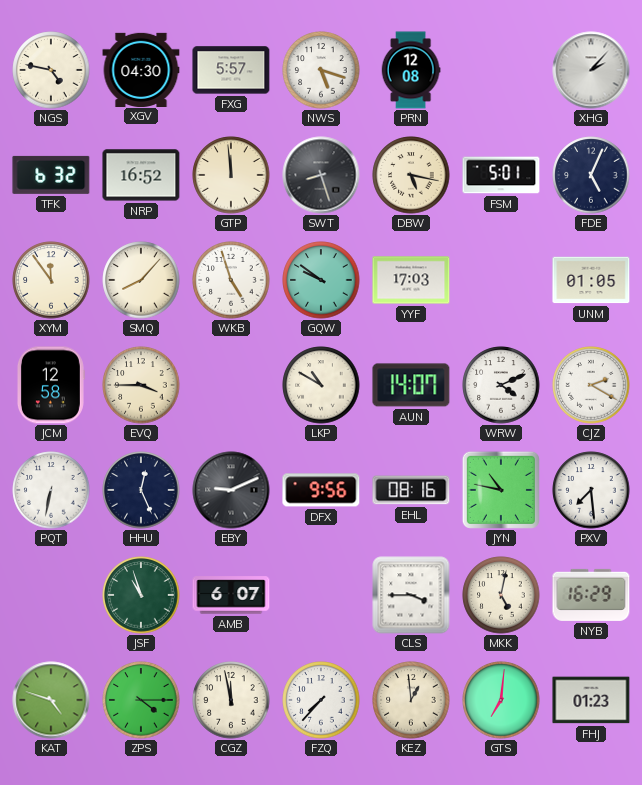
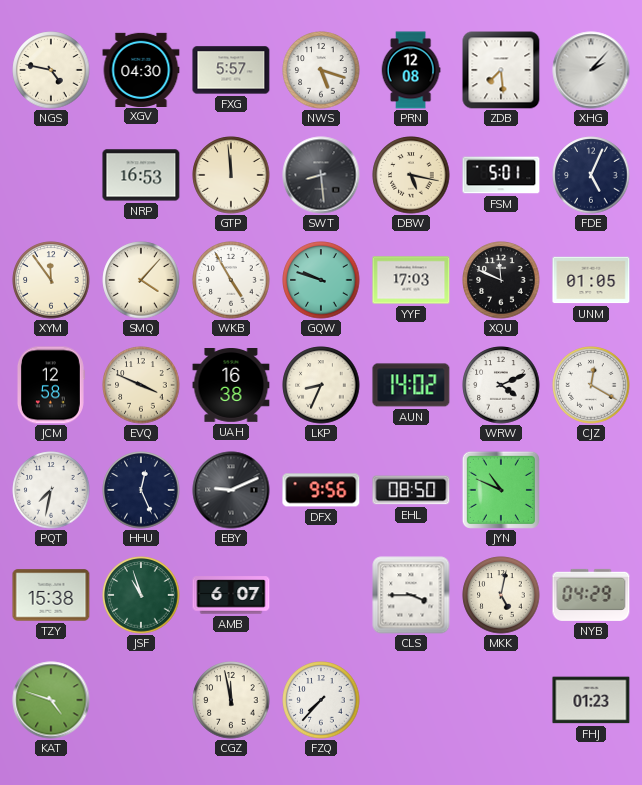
ZDB: none -> 7:29
TFK: 6:32 -> none
NRP: 16:52 -> 16:53
SWT: 8:27 -> 8:29
SMQ: 8:07 -> 4:07
WKB: 4:57 -> 4:55
GQW: 9:51 -> 9:48
XQU: none -> 11:49
EVQ: 3:45 -> 3:49
UAH: none -> 16:38
LKP: 10:50 -> 8:34
AUN: 14:07 -> 14:02
CJZ: 2:20 -> 12:20
PQT: 6:32 -> 7:32
EHL: 08:16 -> 08:50
JYN: 10:47 -> 10:49
PXV: 7:29 -> none
TZY: none -> 15:38
NYB: 16:29 -> 04:29
ZPS: 4:15 -> none
KEZ: 12:59 -> none
GTS: 7:01 -> none
